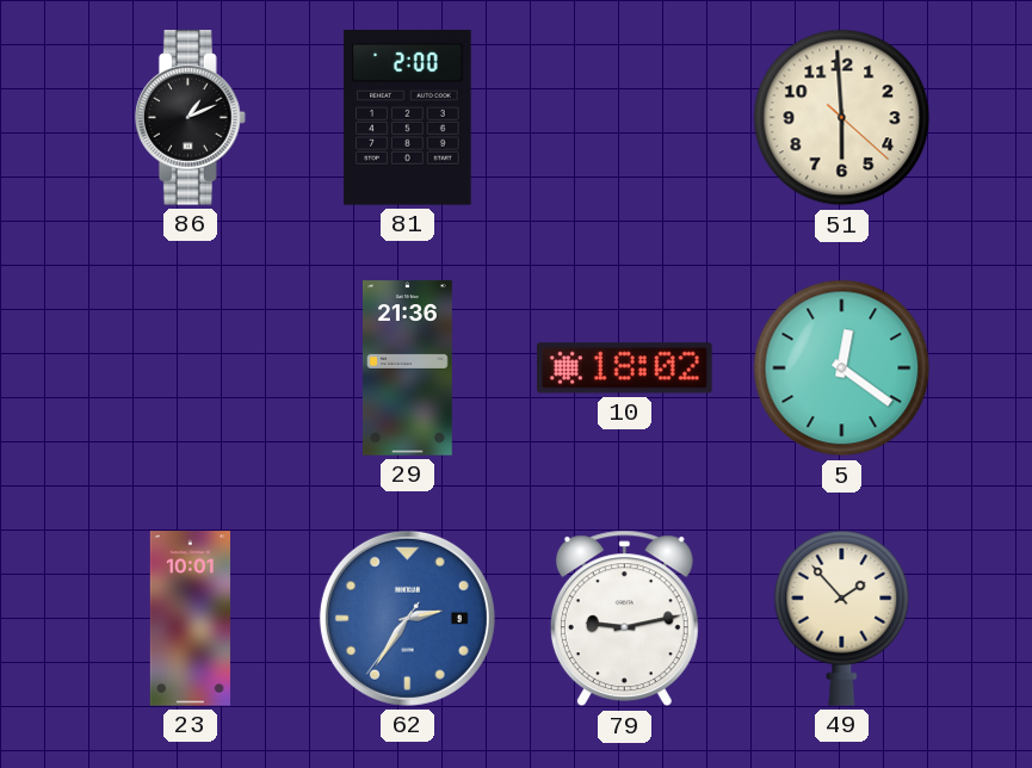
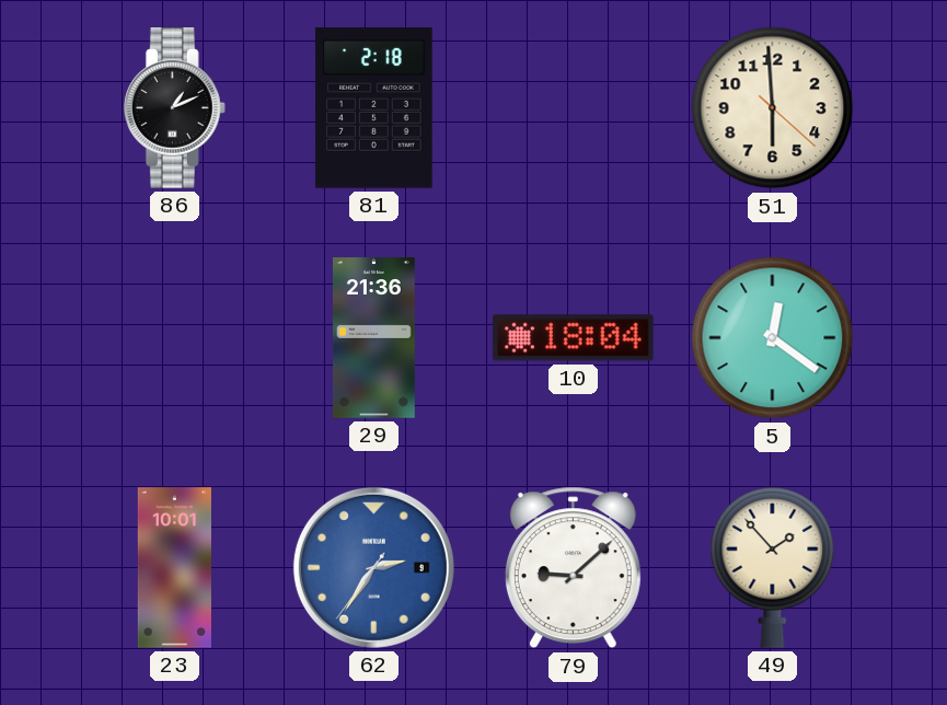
81: 2:00 -> 2:18
10: 18:02 -> 18:04
79: 9:13 -> 9:08
